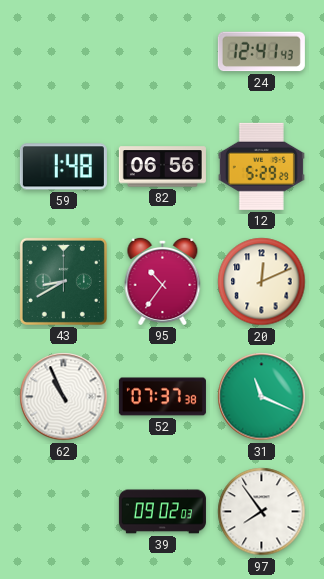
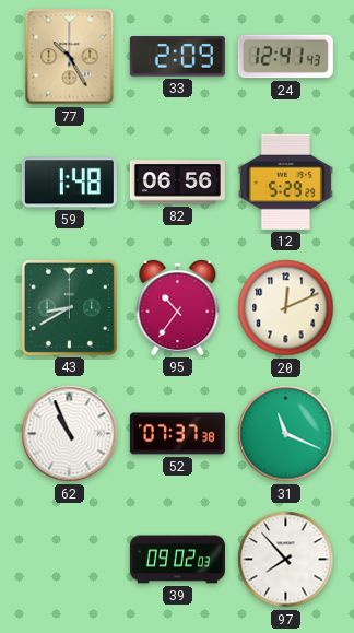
77: none -> 10:25
33: none -> 2:09
97: 7:54 -> 7:53
